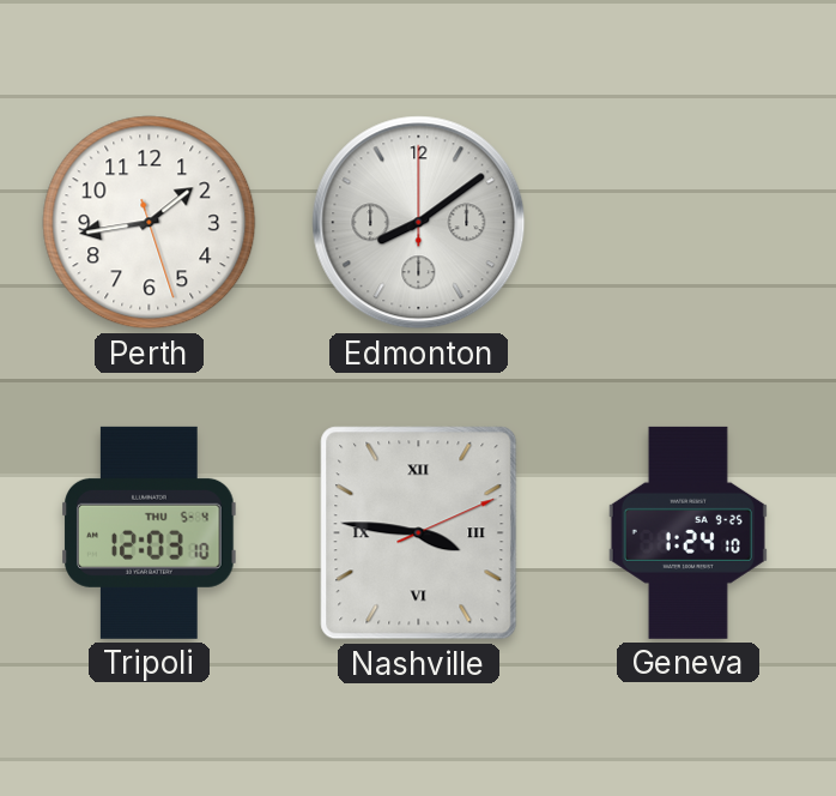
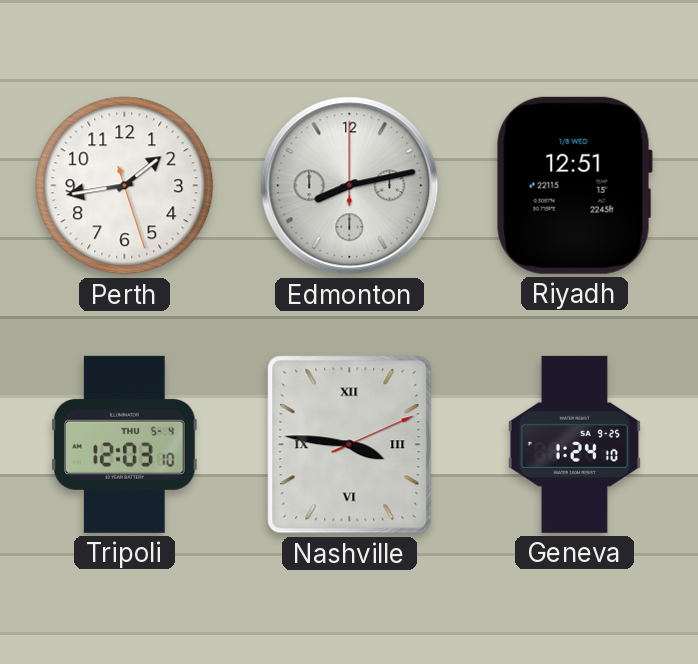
Edmonton: 8:09 -> 8:13
Riyadh: none -> 12:51
